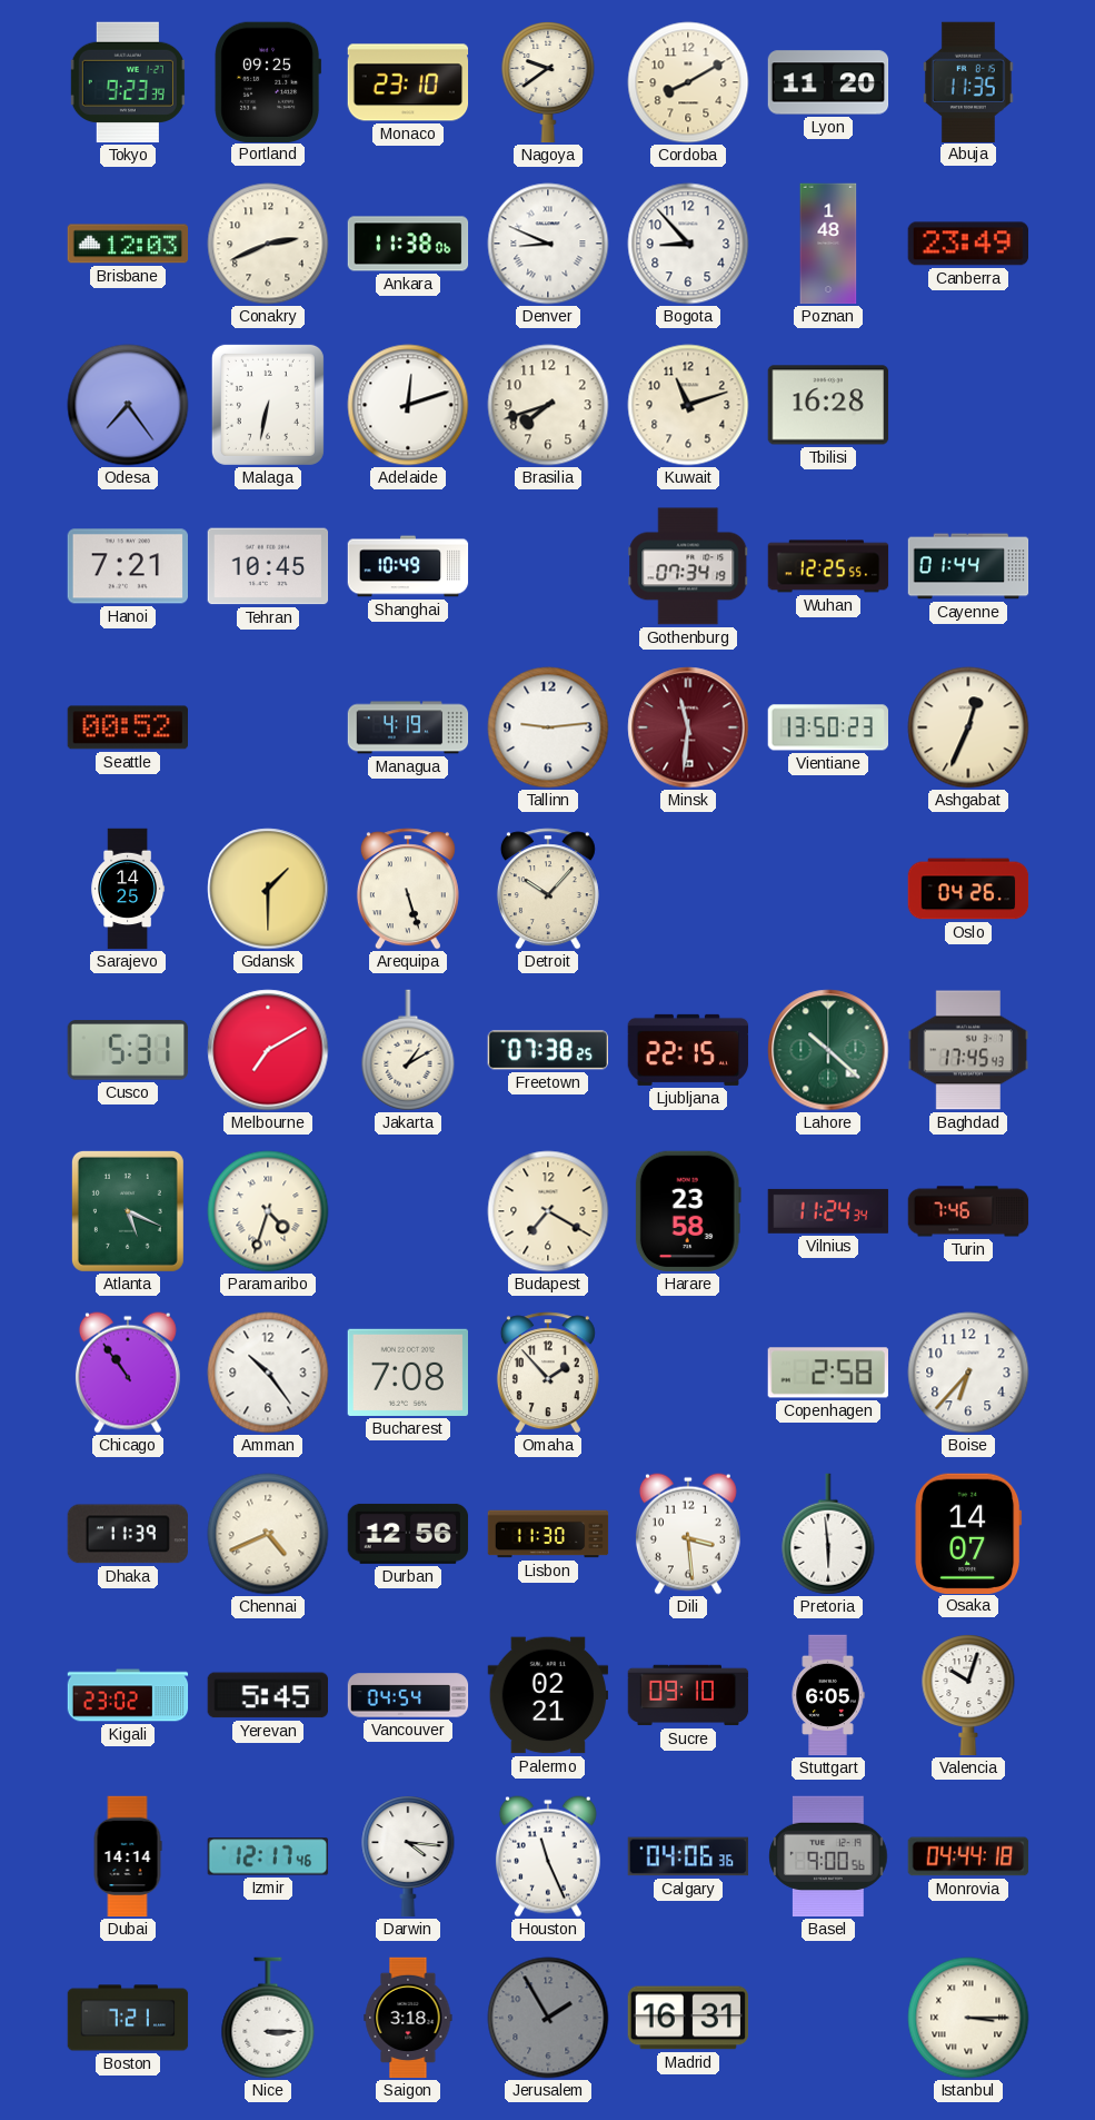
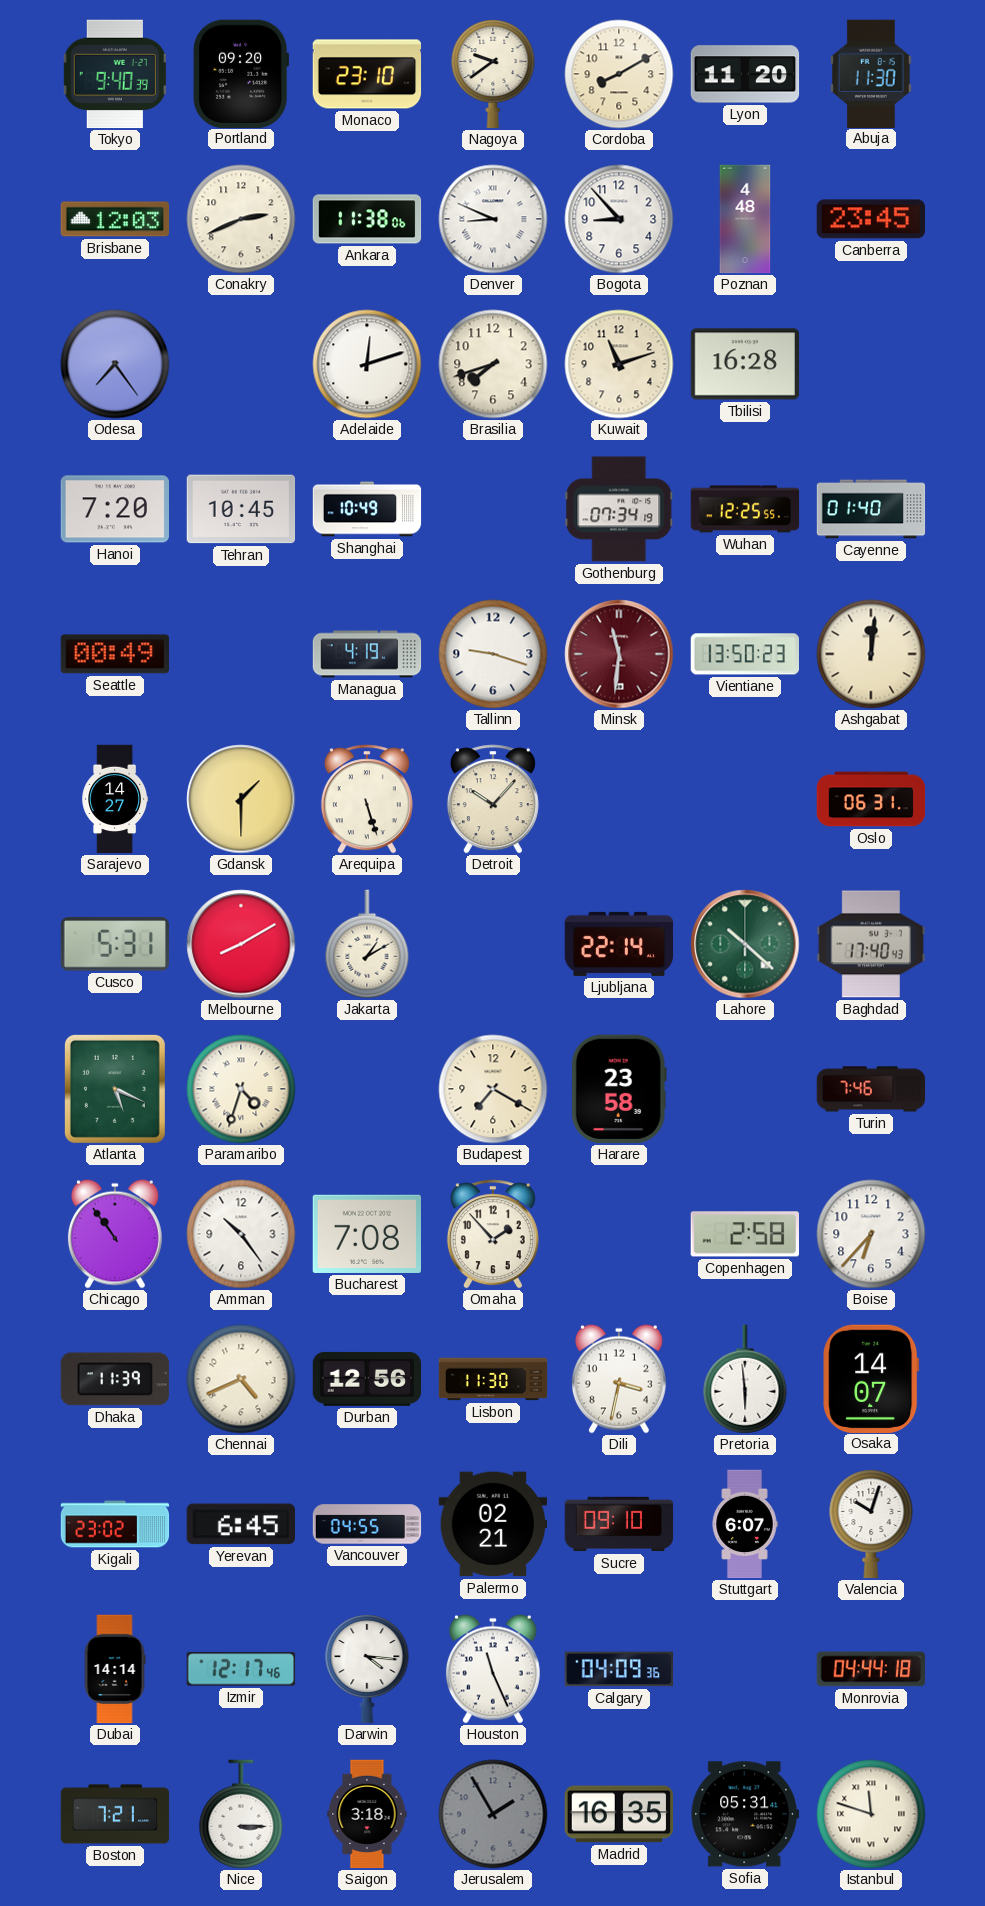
Tokyo: 9:23 -> 9:40
Portland: 09:25 -> 09:20
Abuja: 11:35 -> 11:30
Poznan: 1:48 -> 4:48
Canberra: 23:49 -> 23:45
Malaga: 6:32 -> none
Hanoi: 7:21 -> 7:20
Cayenne: 01:44 -> 01:40
Seattle: 00:52 -> 00:49
Tallinn: 9:14 -> 9:18
Ashgabat: 12:34 -> 12:01
Sarajevo: 14:25 -> 14:27
Oslo: 04:26 -> 06:31
Melbourne: 7:10 -> 8:10
Freetown: 07:38 -> none
Ljubljana: 22:15 -> 22:14
Baghdad: 17:45 -> 17:40
Vilnius: 11:24 -> none
Dili: 3:29 -> 3:32
Yerevan: 5:45 -> 6:45
Vancouver: 04:54 -> 04:55
Stuttgart: 6:05 -> 6:07
Calgary: 04:06 -> 04:09
Basel: 9:00 -> none
Madrid: 16:31 -> 16:35
Sofia: none -> 05:31
Istanbul: 3:15 -> 11:48
